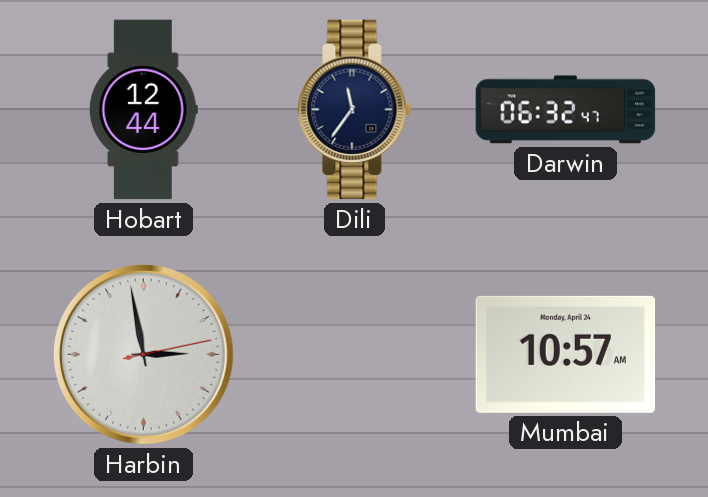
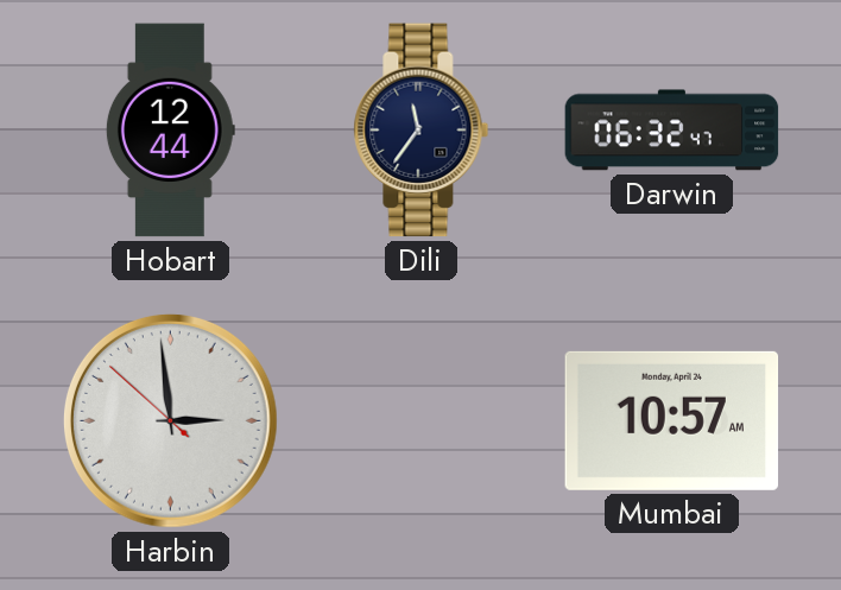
Harbin: 2:58:13 -> 2:58:52
